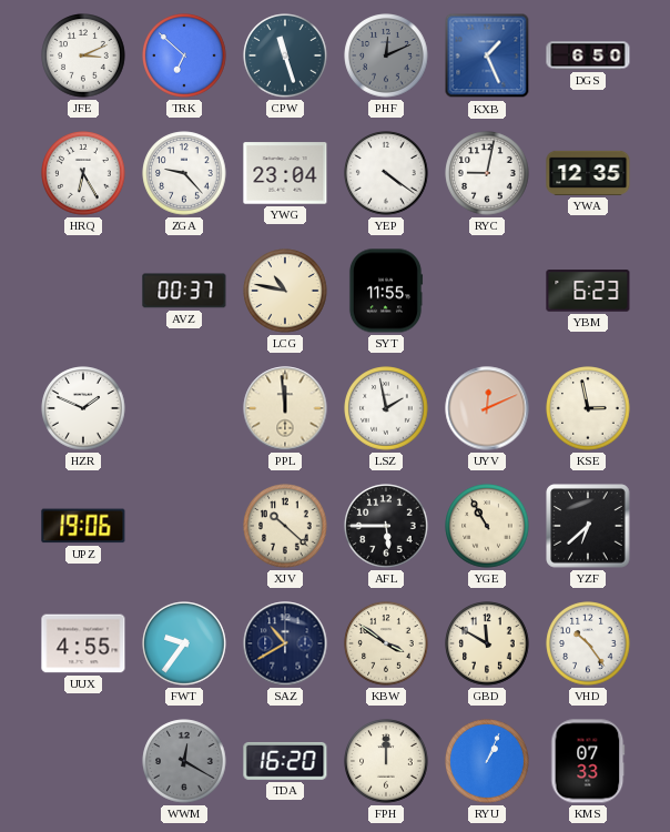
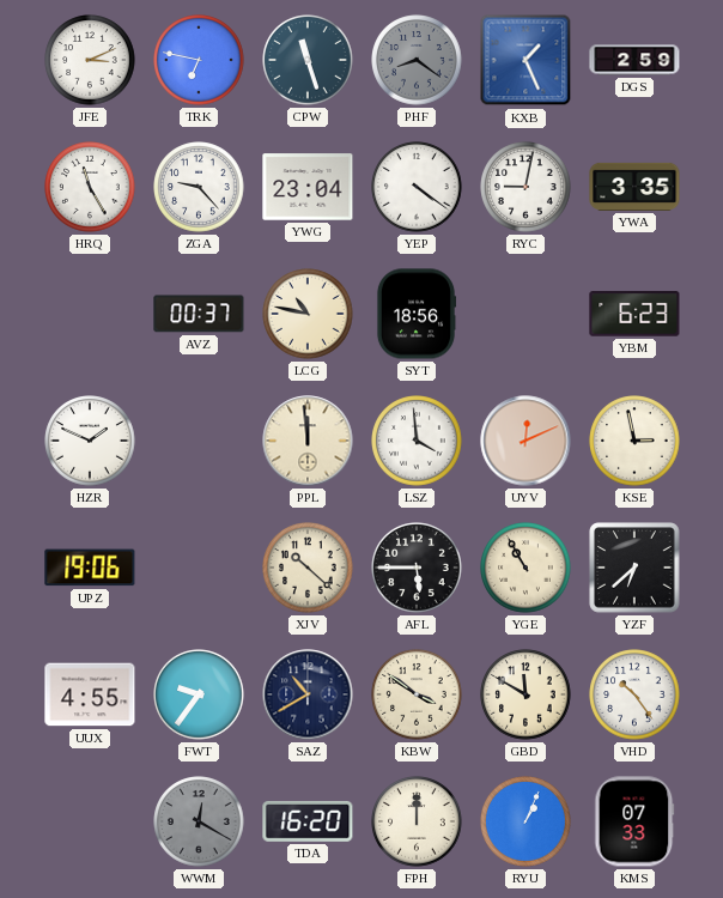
TRK: 6:52 -> 6:47
PHF: 12:11 -> 8:21
DGS: 6:50 -> 2:59
HRQ: 6:25 -> 11:25
YWA: 12:35 -> 3:35
SYT: 11:55 -> 18:56
LSZ: 1:58 -> 3:59
